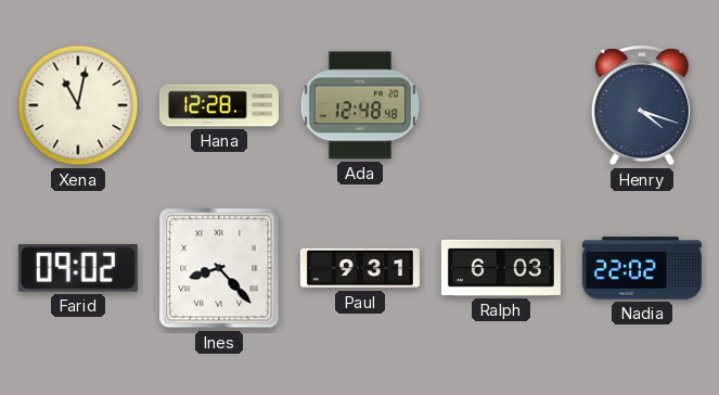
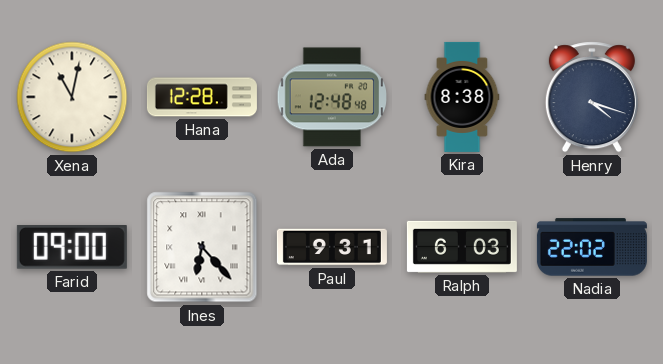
Kira: none -> 8:38
Farid: 09:02 -> 09:00
Ines: 8:23 -> 6:23
